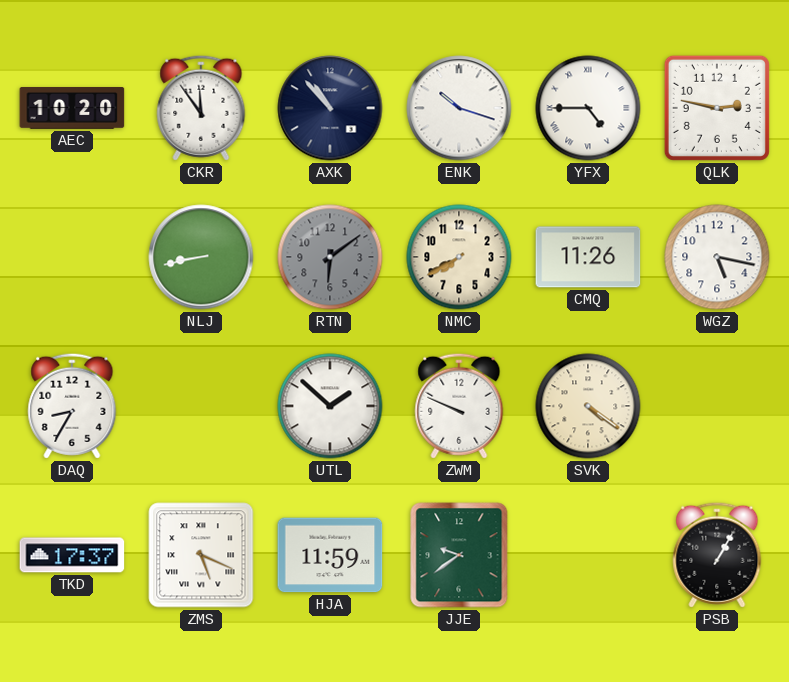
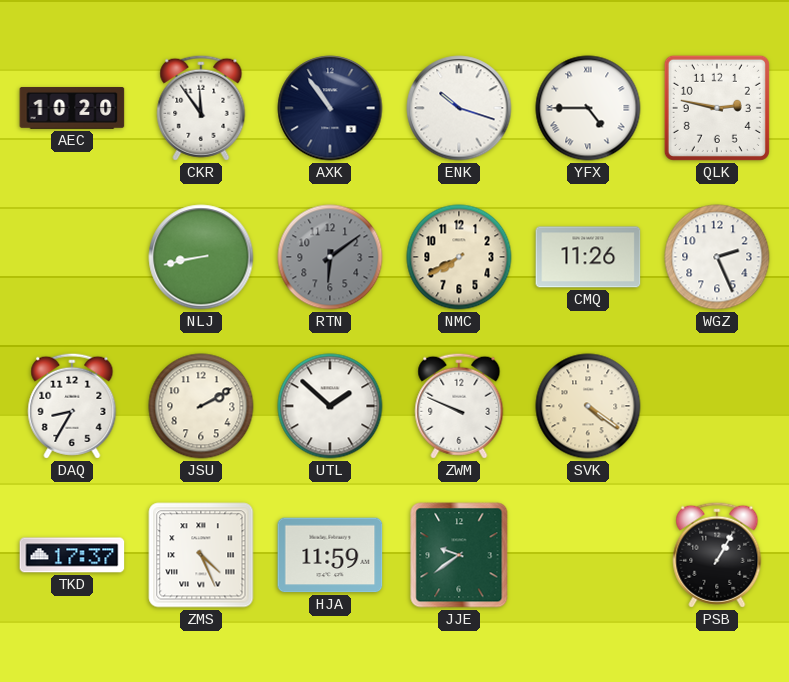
AXK: 10:53 -> 10:54
WGZ: 5:17 -> 2:26
JSU: none -> 2:10
ZMS: 5:19 -> 4:26
